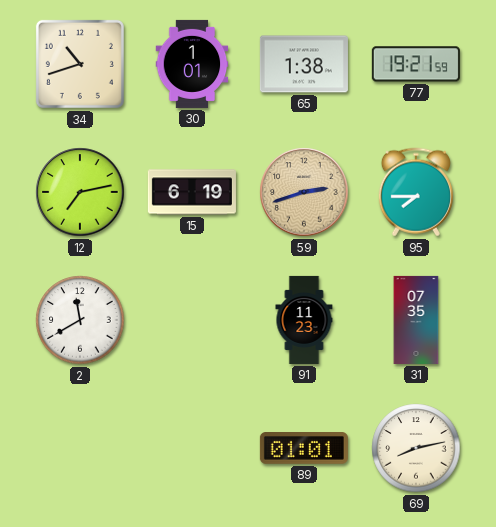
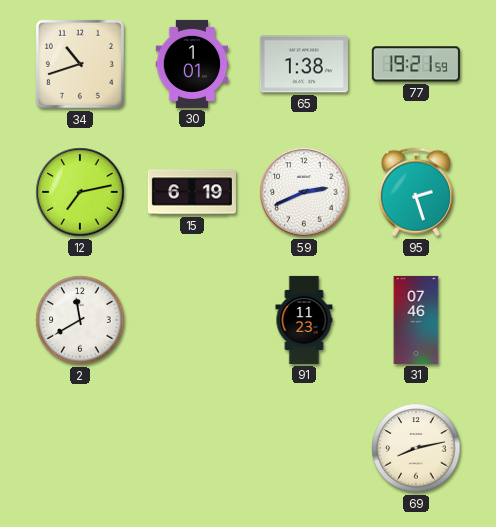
59: 2:42 -> 2:41
59 dial: champagne -> white
95: 7:45 -> 2:27
31: 07:35 -> 07:46
89: 01:01 -> none
